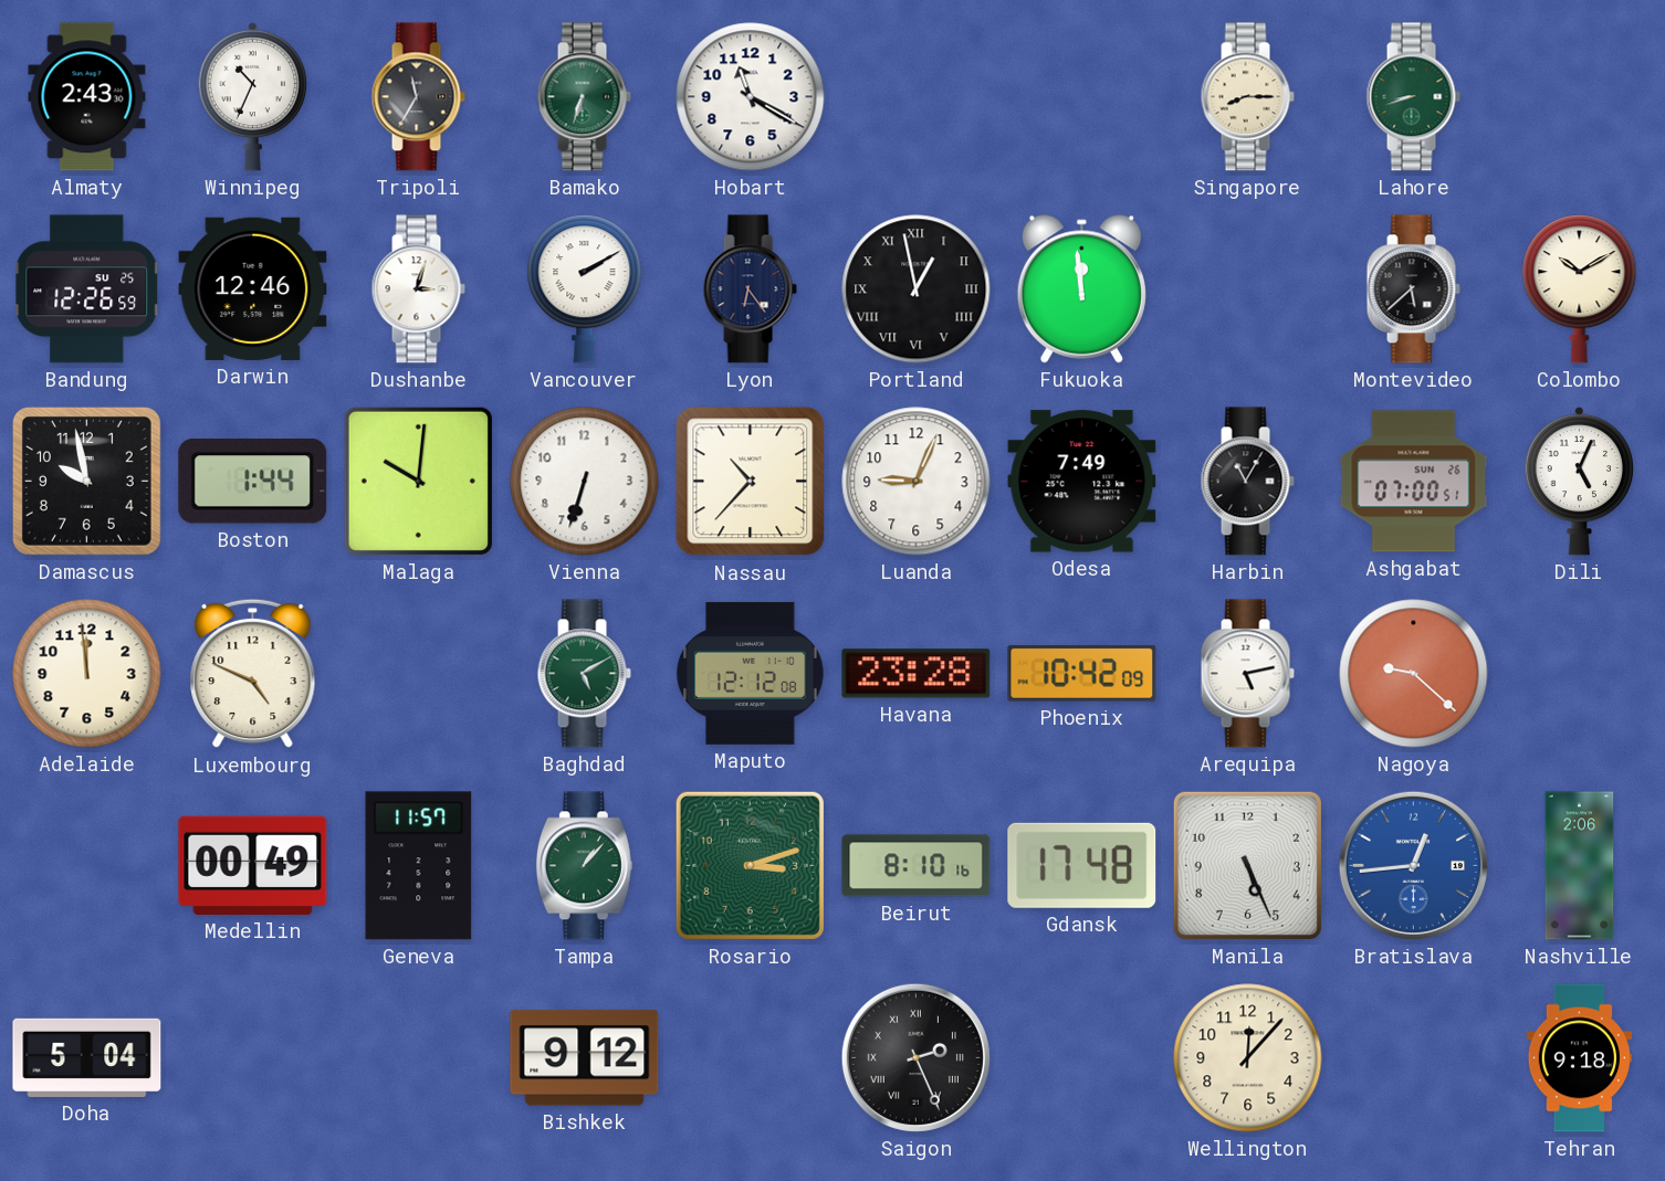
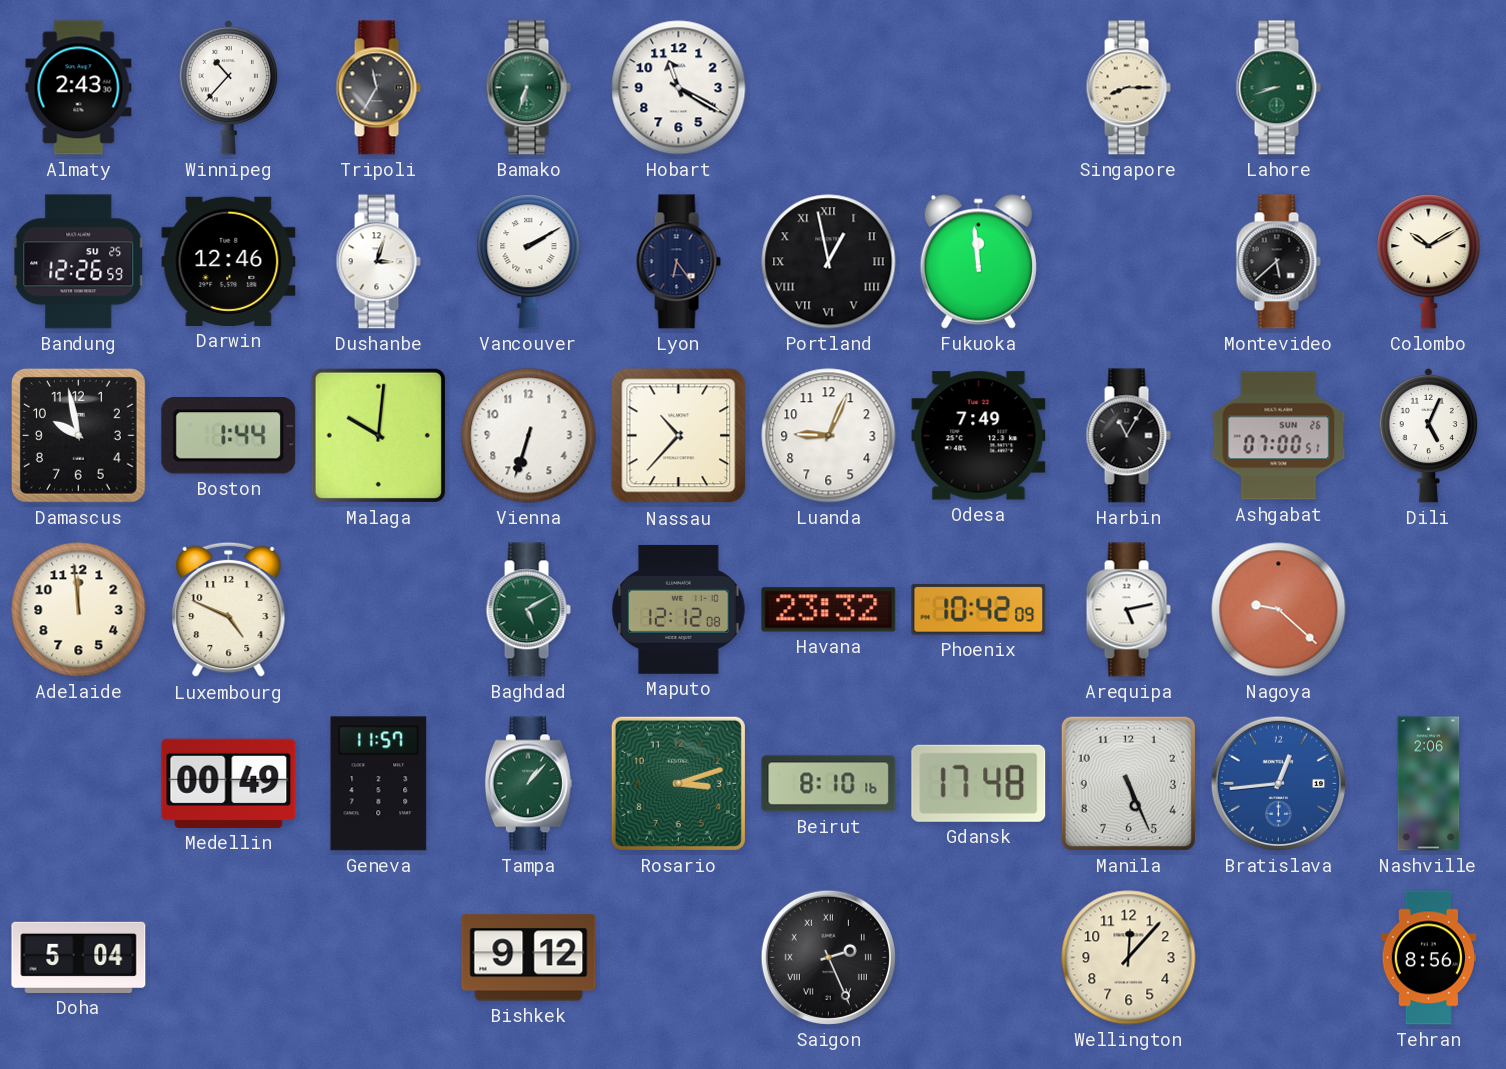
Winnipeg: 10:34 -> 10:37
Havana: 23:28 -> 23:32
Tehran: 9:18 -> 8:56
